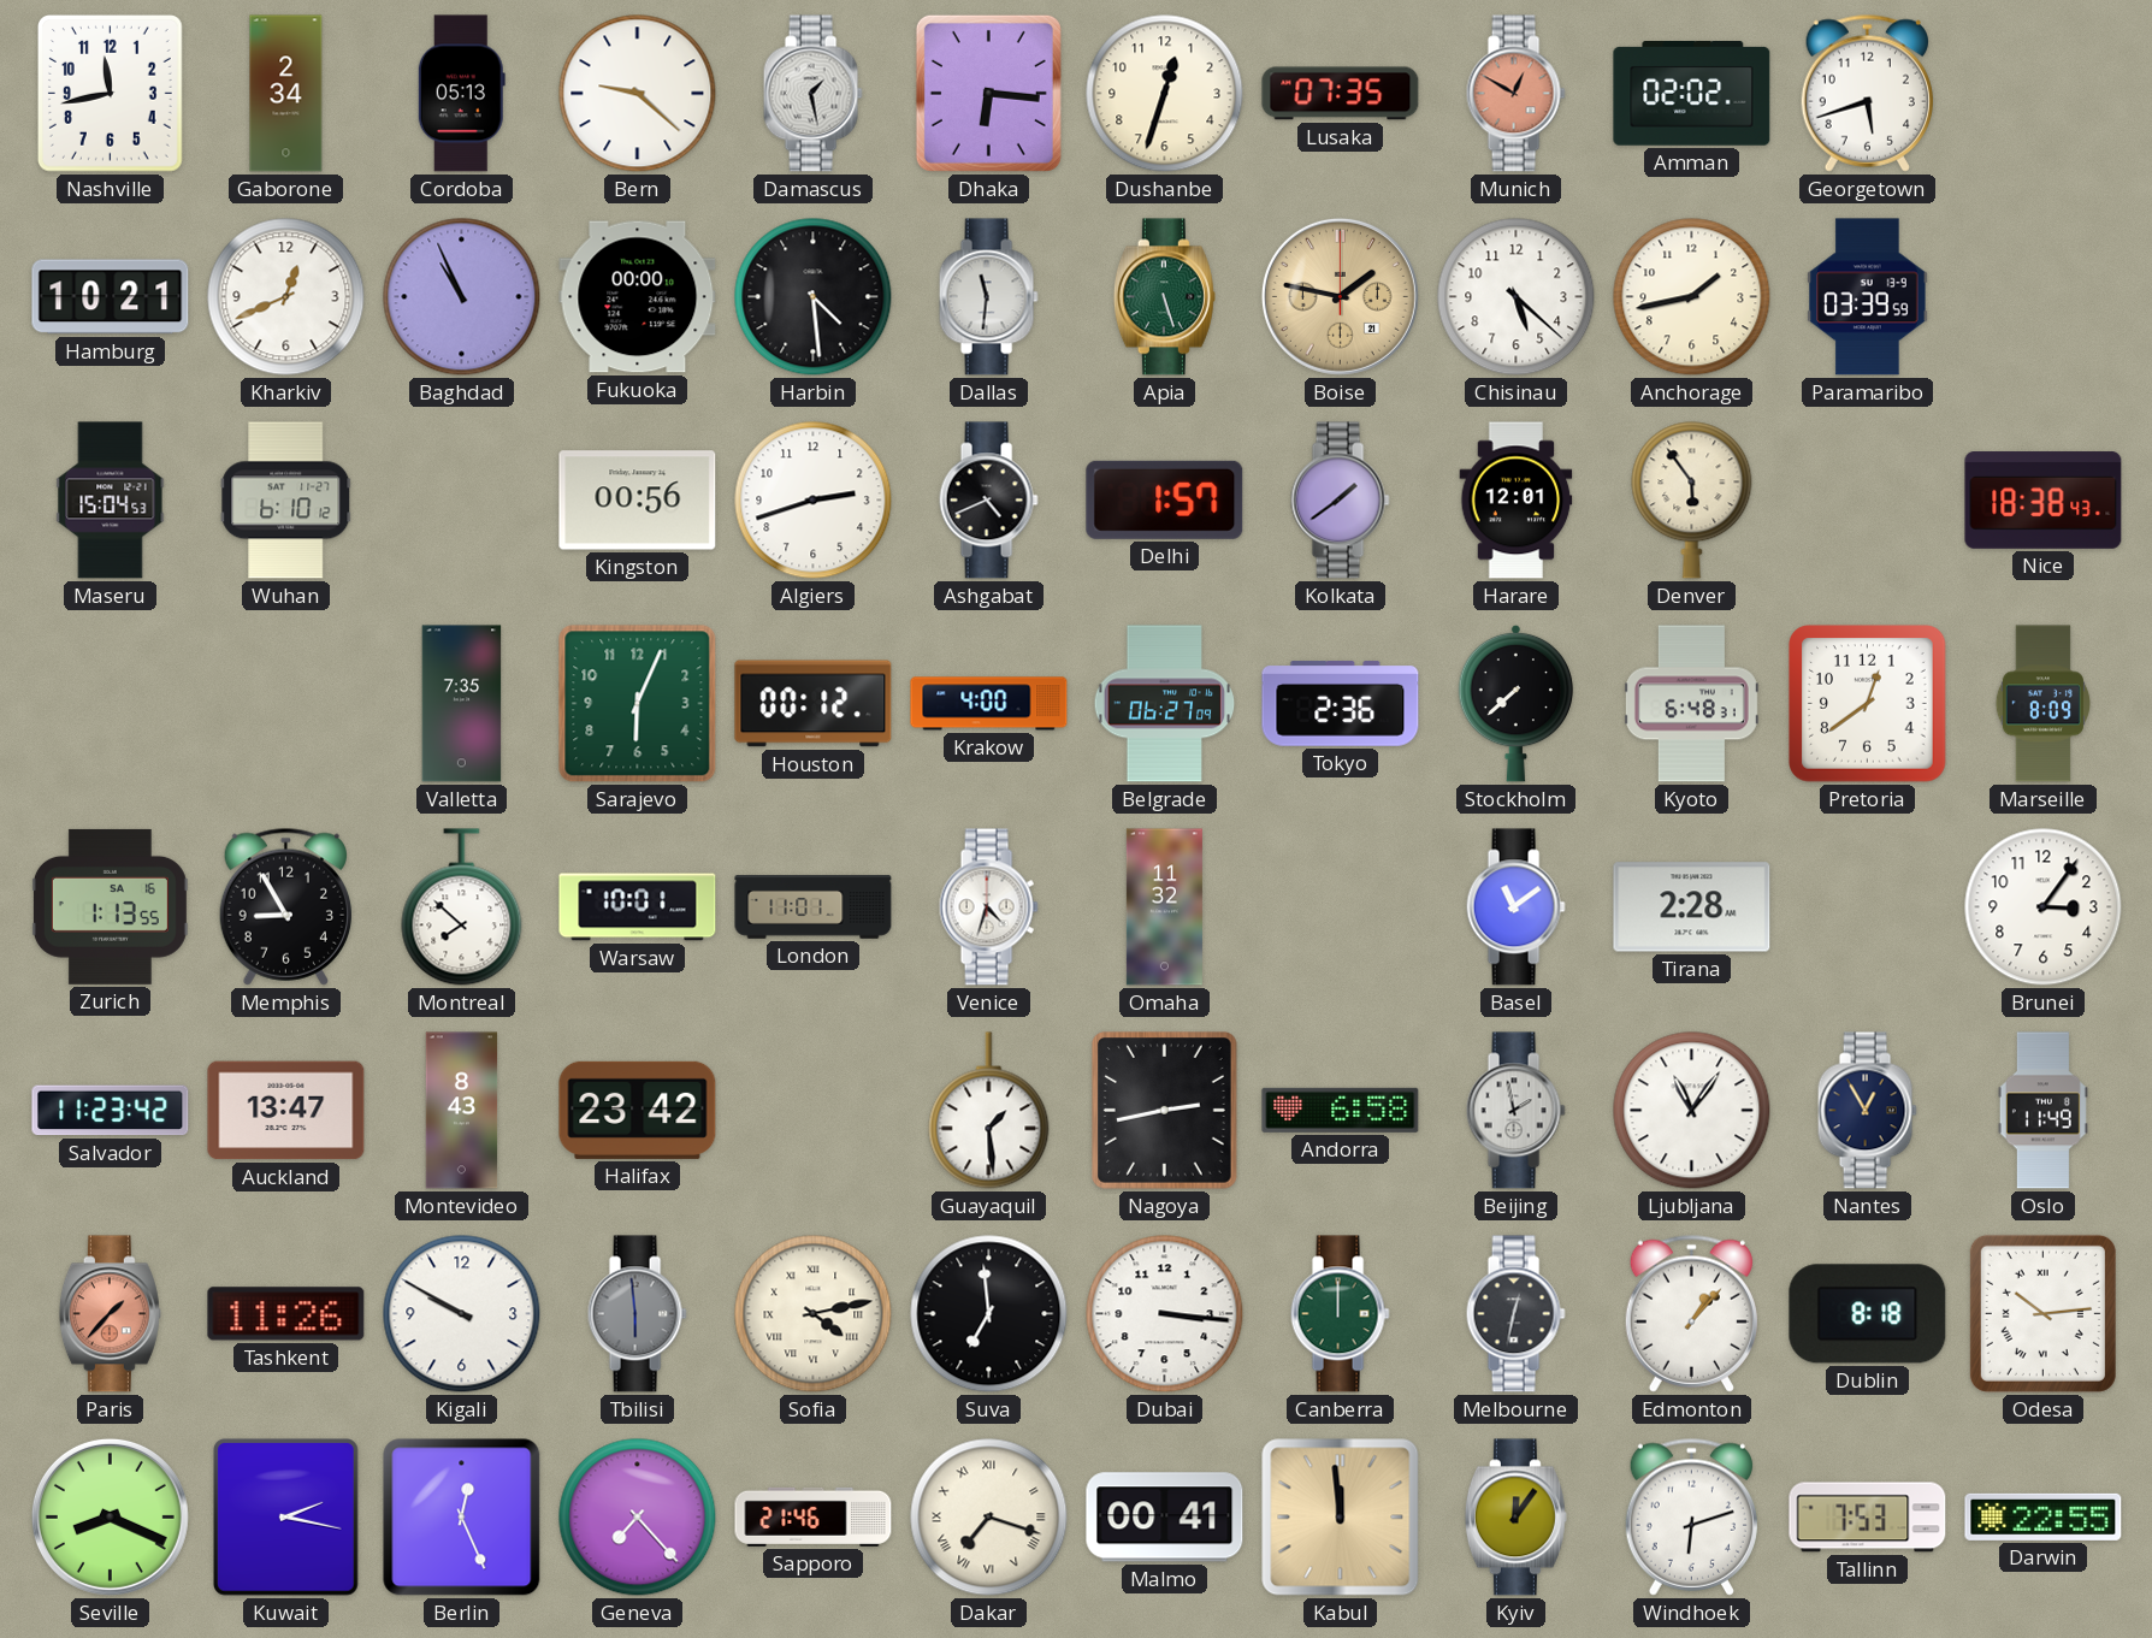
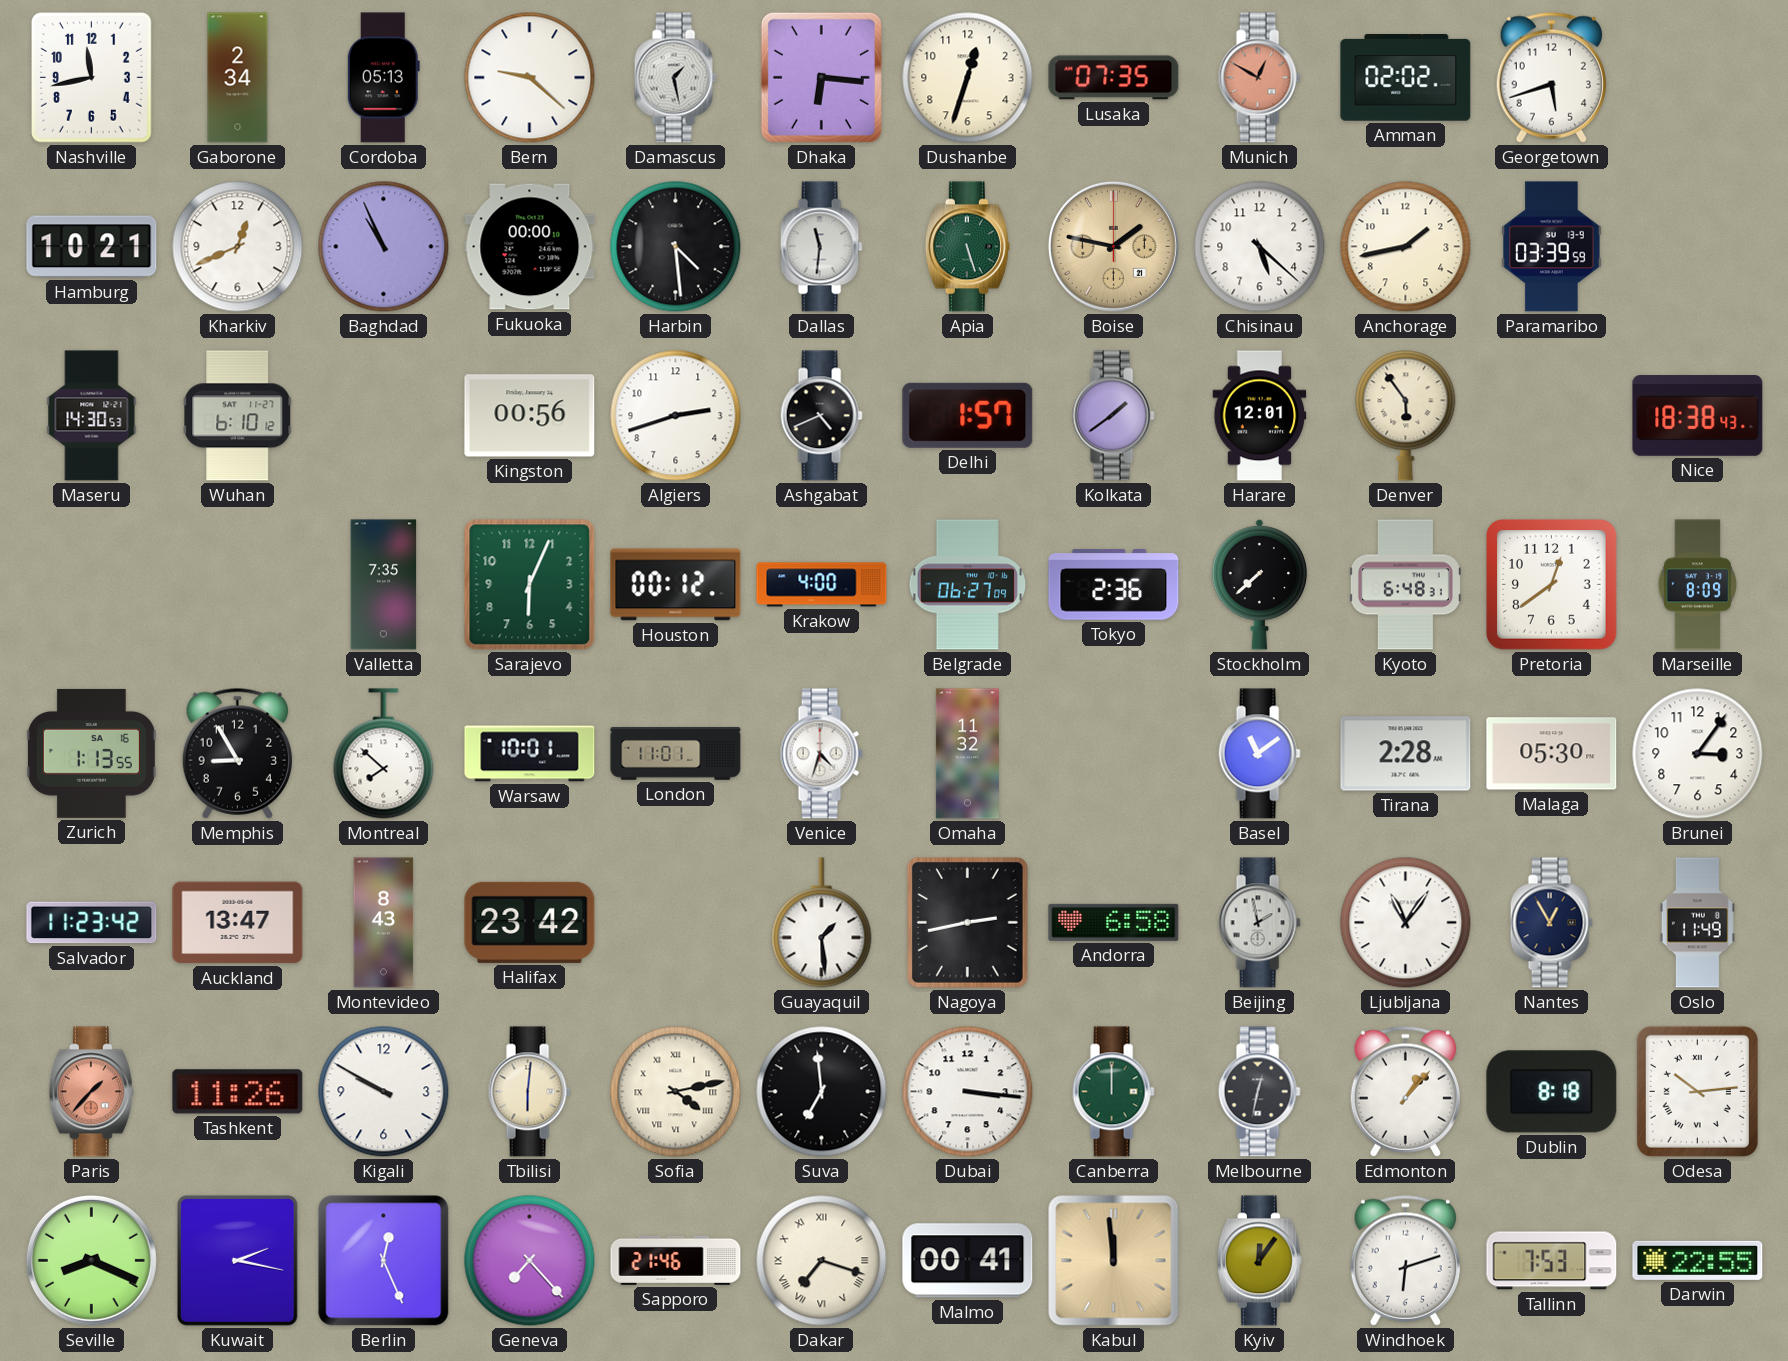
Maseru: 15:04 -> 14:30
Malaga: none -> 05:30
Tbilisi: 5:59 -> 6:01
Tbilisi dial: grey -> cream
